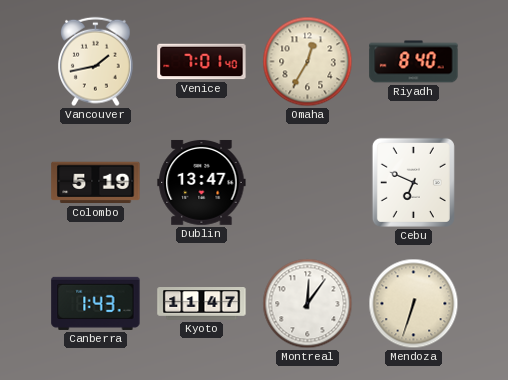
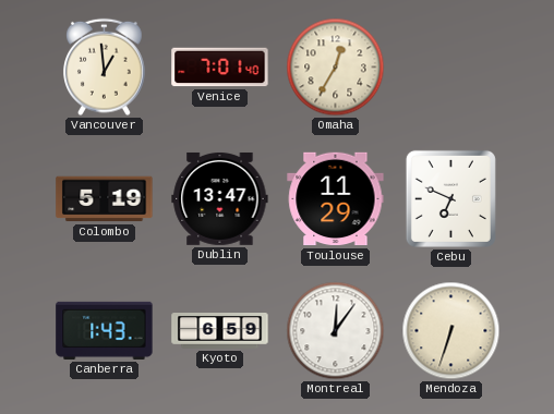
Vancouver: 1:43 -> 12:59
Riyadh: 8:40 -> none
Toulouse: none -> 11:29
Kyoto: 11:47 -> 6:59
